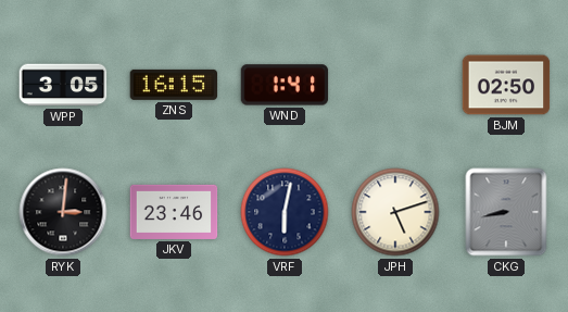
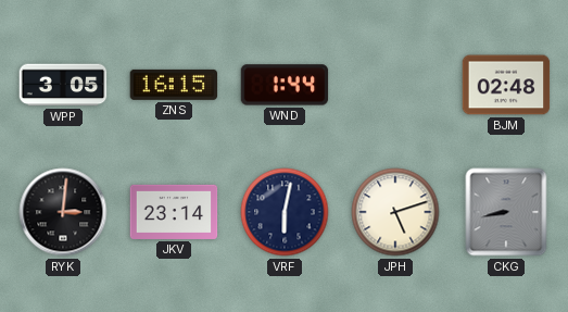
WND: 1:41 -> 1:44
BJM: 02:50 -> 02:48
JKV: 23:46 -> 23:14
